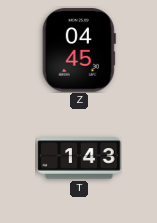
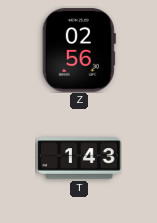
Z: 04:45 -> 02:56
